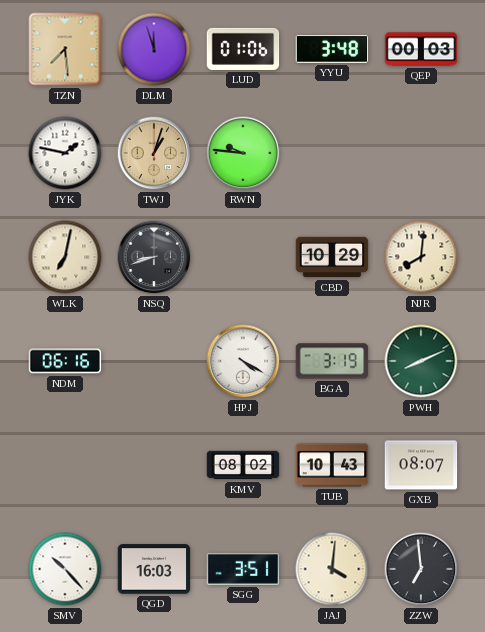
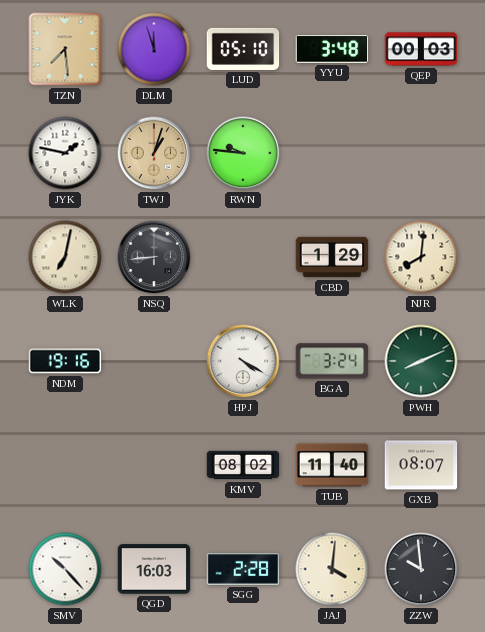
LUD: 01:06 -> 05:10
NSQ: 8:42 -> 8:44
CBD: 10:29 -> 1:29
NDM: 06:16 -> 19:16
BGA: 3:19 -> 3:24
TUB: 10:43 -> 11:40
SGG: 3:51 -> 2:28
ZZW: 6:59 -> 9:59
